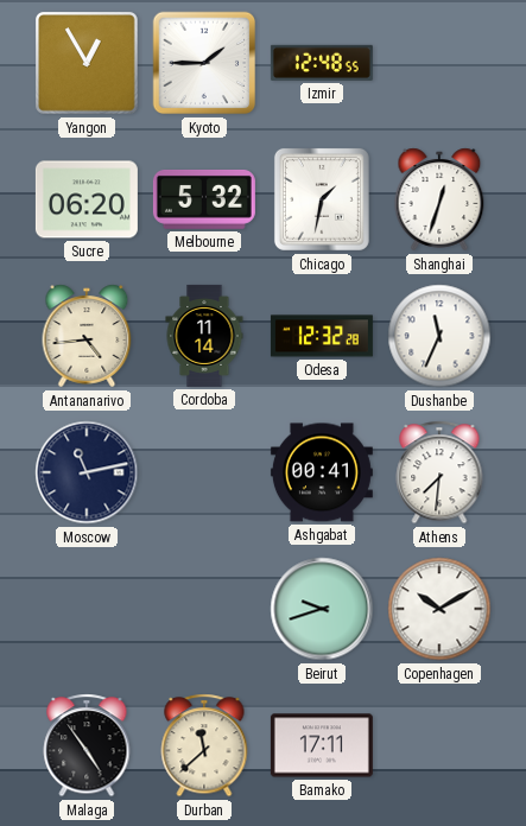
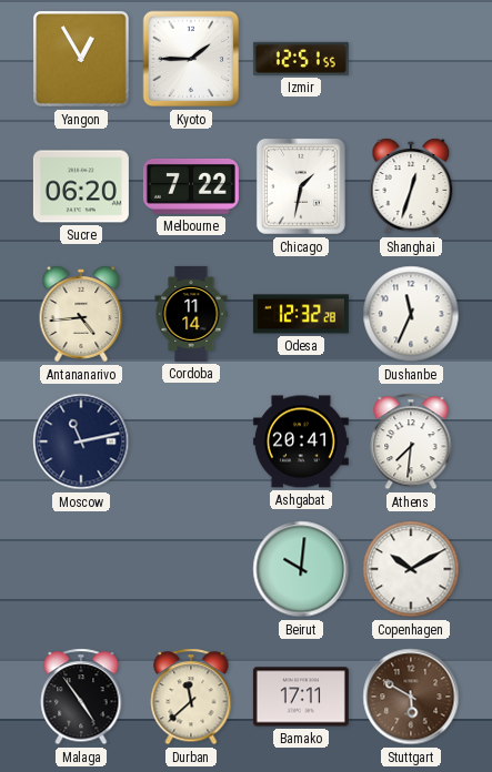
Izmir: 12:48 -> 12:51
Melbourne: 5:32 -> 7:22
Ashgabat: 00:41 -> 20:41
Beirut: 9:42 -> 10:01
Stuttgart: none -> 5:50
